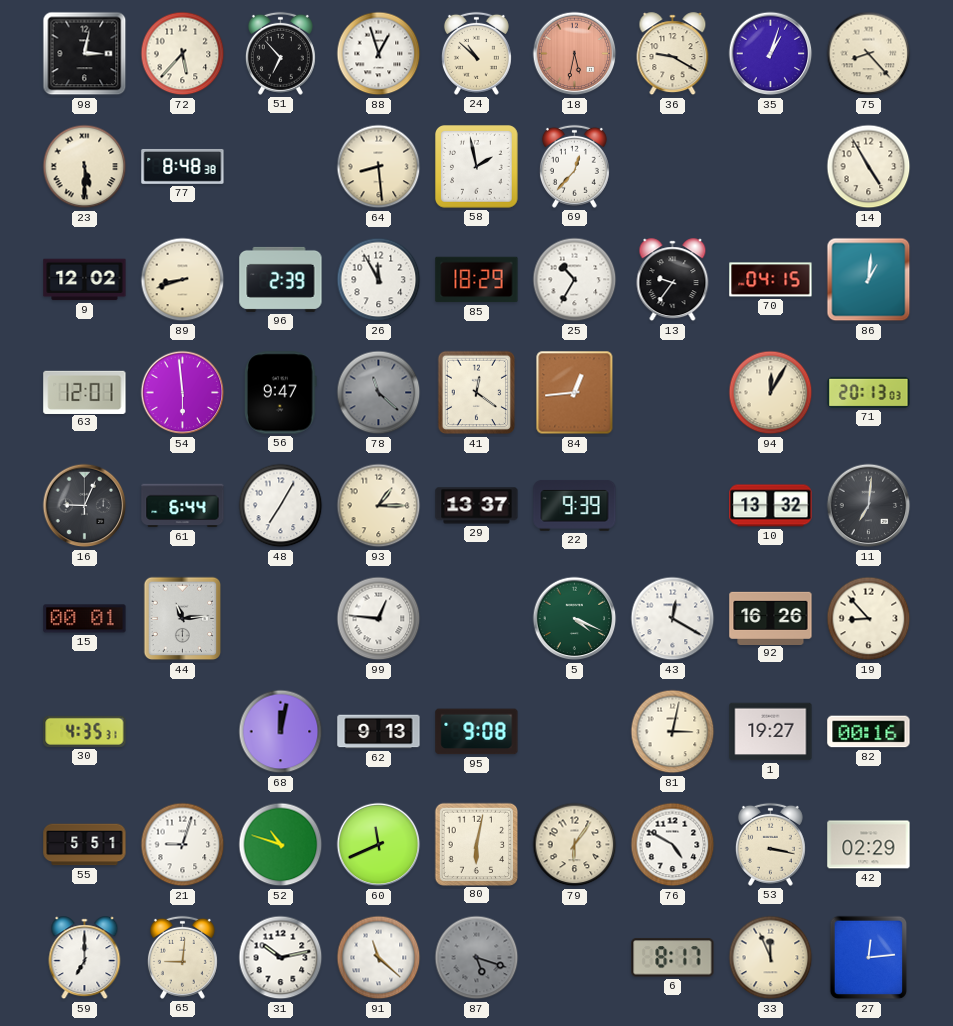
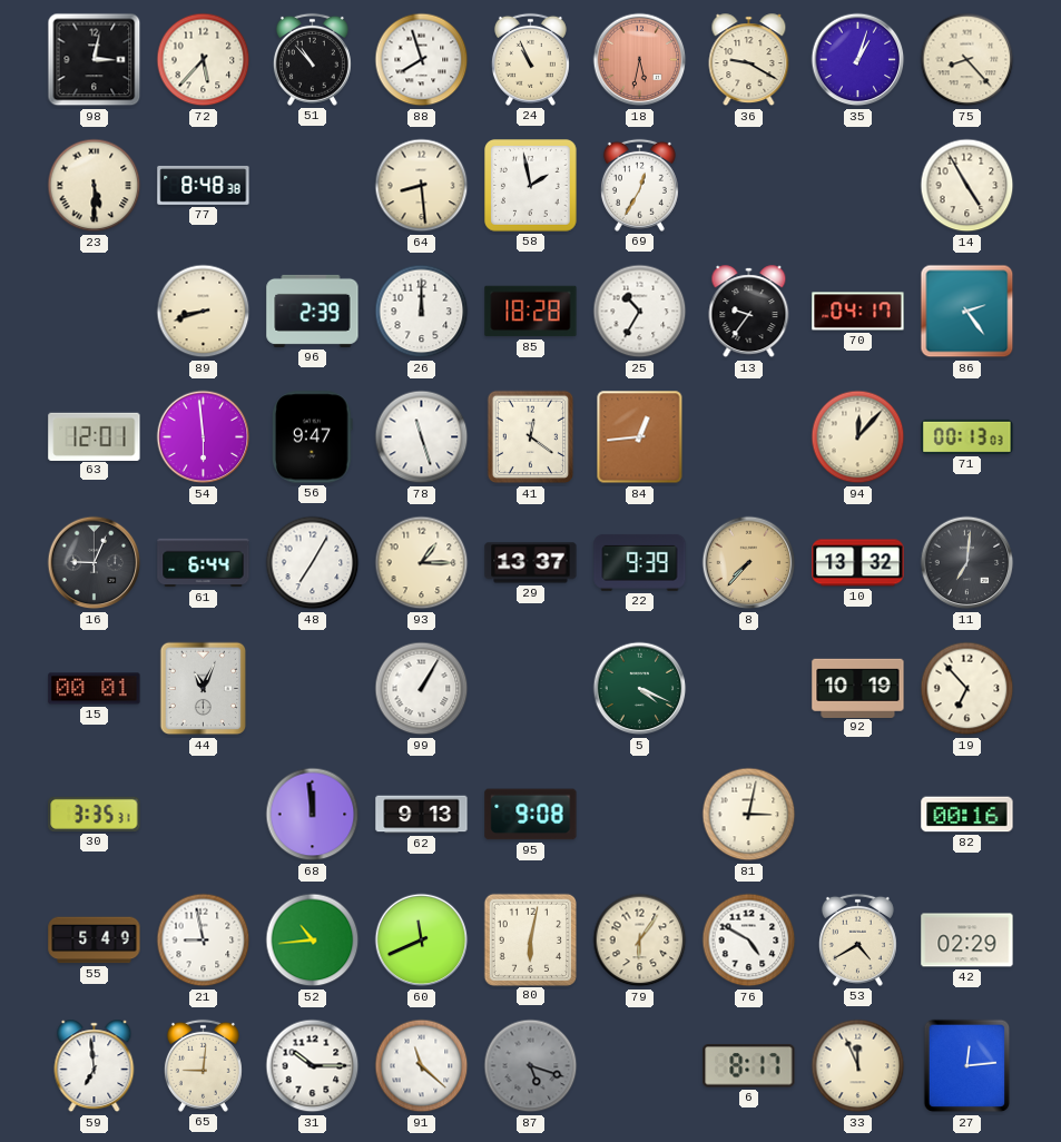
51: 6:53 -> 10:53
88: 12:57 -> 7:57
24: 10:52 -> 10:56
69: 12:37 -> 12:35
9: 12:02 -> none
26: 11:55 -> 12:00
85: 18:29 -> 18:28
70: 04:15 -> 04:17
86: 1:01 -> 2:24
78: 11:22 -> 11:27
78 dial: grey -> white
94: 12:05 -> 12:07
71: 20:13 -> 00:13
8: none -> 7:37
44: 11:14 -> 11:04
99: 12:46 -> 1:05
43: 12:20 -> none
92: 16:26 -> 10:19
19: 8:53 -> 6:53
30: 4:35 -> 3:35
68: 12:02 -> 11:59
1: 19:27 -> none
55: 5:51 -> 5:49
21: 9:03 -> 8:58
52: 10:48 -> 10:44
53: 3:17 -> 4:40
59: 7:00 -> 6:59
31: 10:13 -> 10:15
